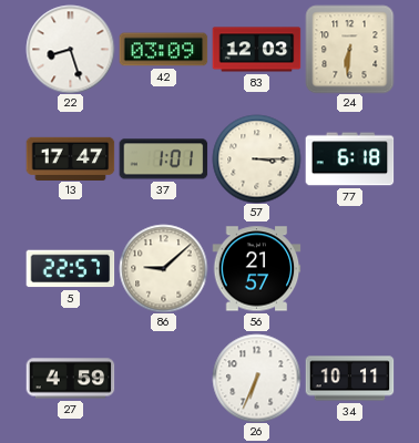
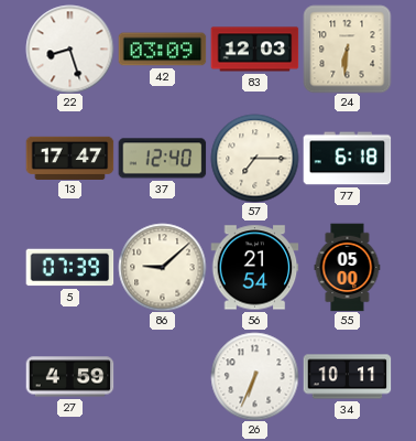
37: 1:01 -> 12:40
57: 3:15 -> 7:15
5: 22:57 -> 07:39
56: 21:57 -> 21:54
55: none -> 05:00
